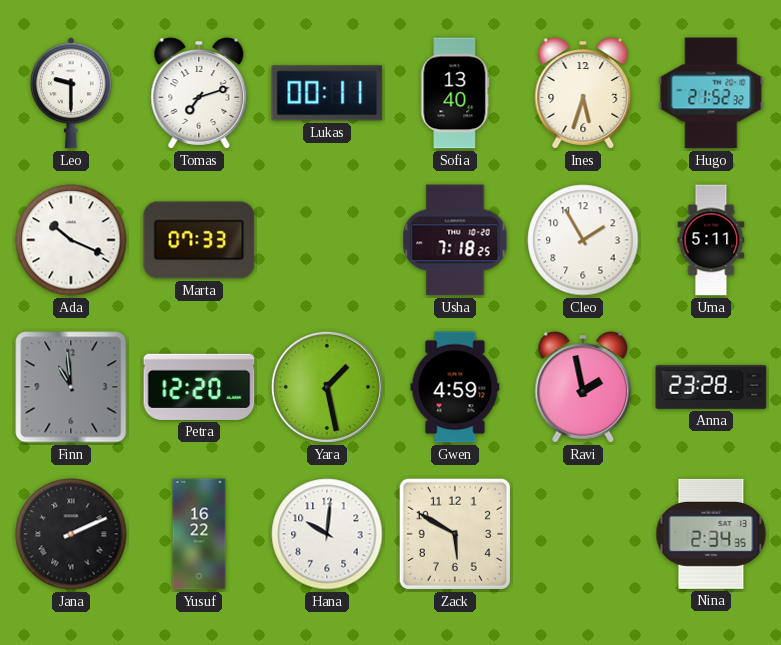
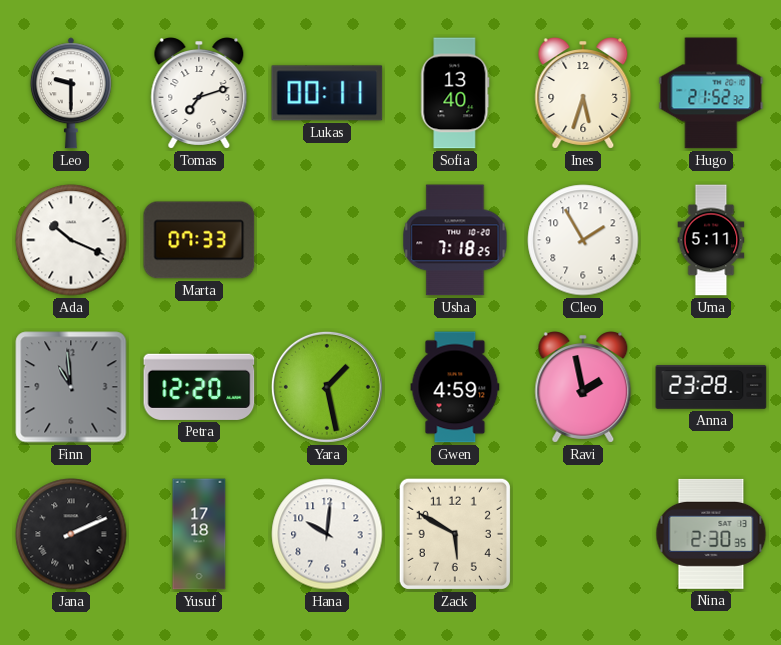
Yusuf: 16:22 -> 17:18
Nina: 2:34 -> 2:30
